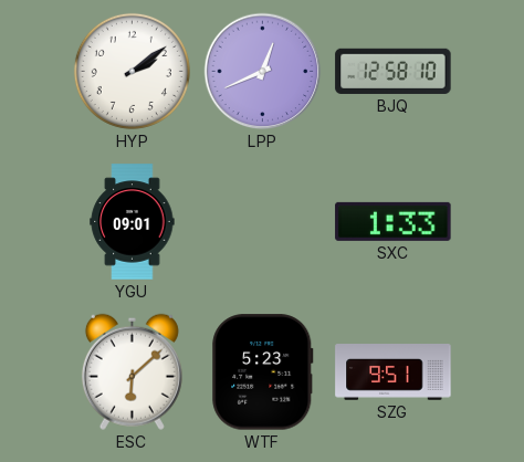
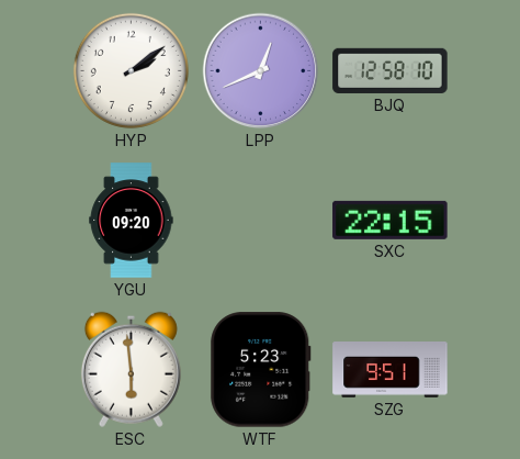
YGU: 09:01 -> 09:20
SXC: 1:33 -> 22:15
ESC: 6:08 -> 5:59
